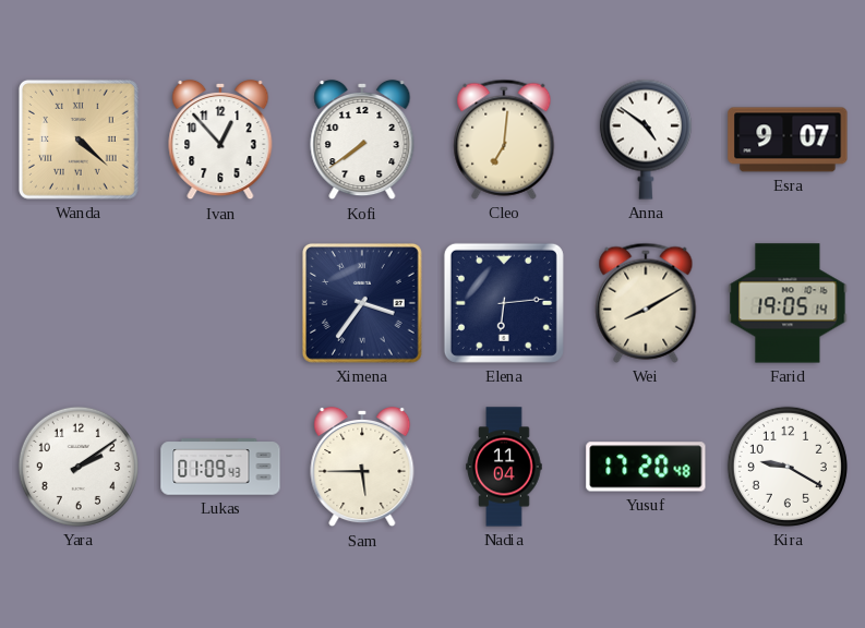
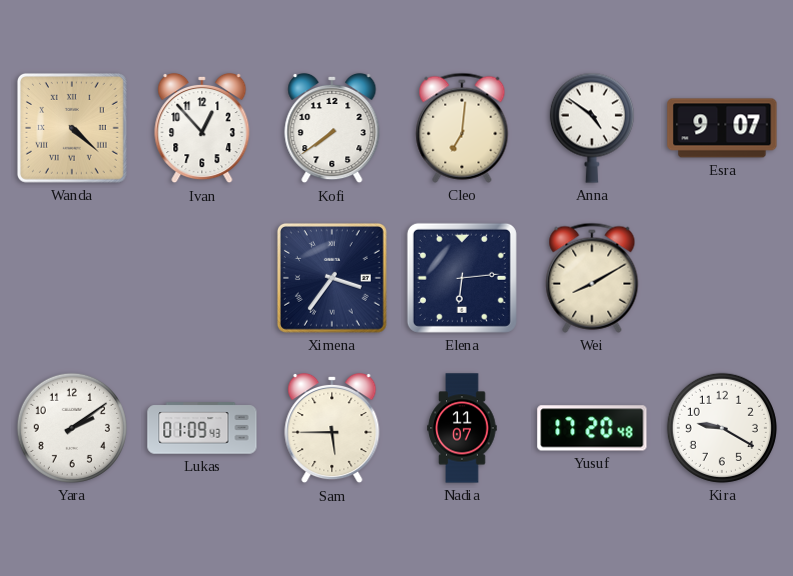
Farid: 19:05 -> none
Nadia: 11:04 -> 11:07
